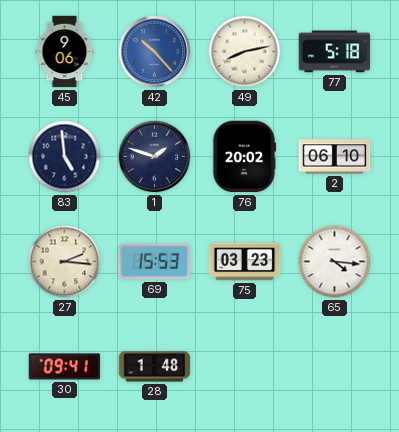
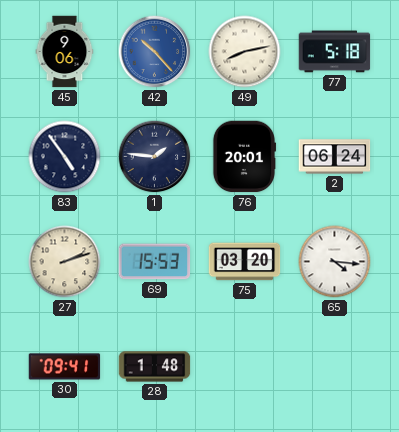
83: 4:59 -> 4:54
1: 1:48 -> 1:46
76: 20:02 -> 20:01
2: 06:10 -> 06:24
27: 2:16 -> 2:12
75: 03:23 -> 03:20
